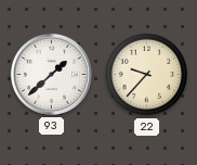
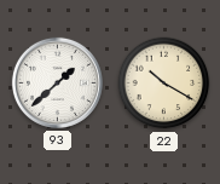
22: 9:37 -> 10:20
